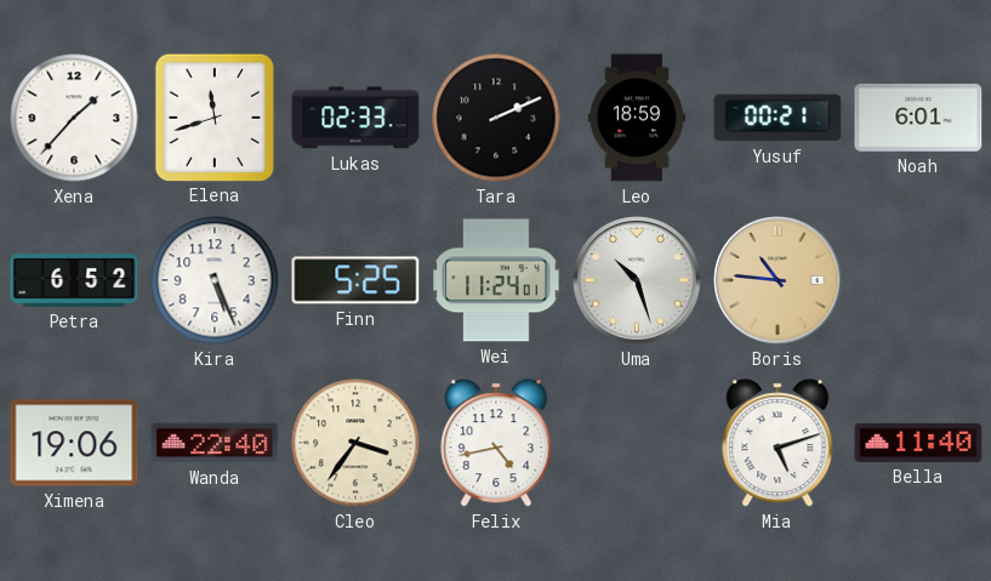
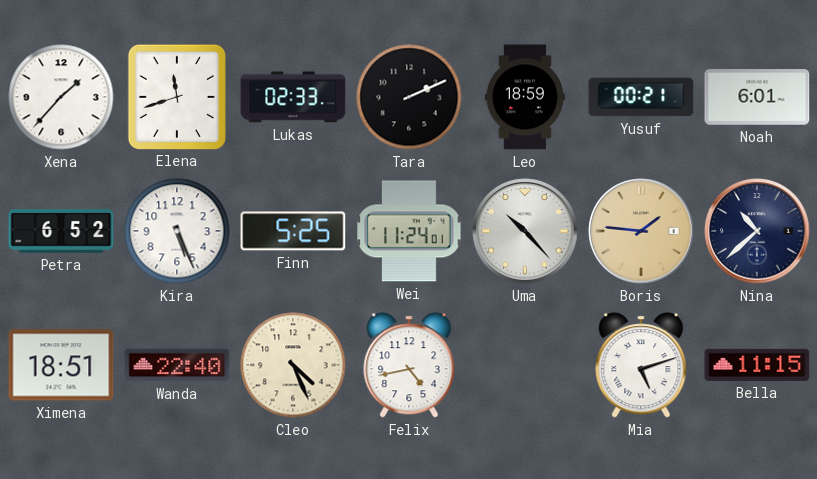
Uma: 10:27 -> 10:23
Boris: 10:46 -> 1:46
Nina: none -> 10:38
Ximena: 19:06 -> 18:51
Cleo: 3:36 -> 4:26
Bella: 11:40 -> 11:15
